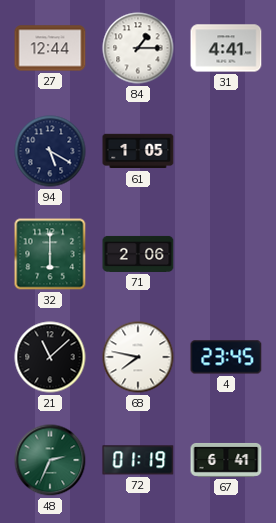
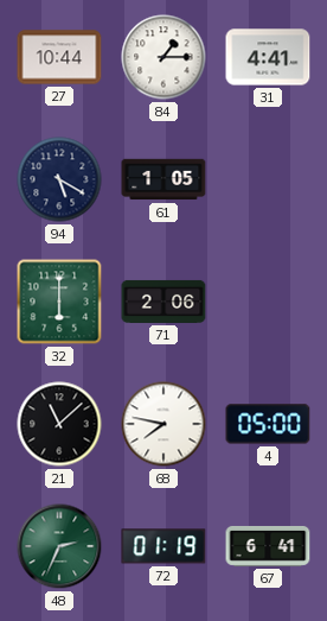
27: 12:44 -> 10:44
4: 23:45 -> 05:00
